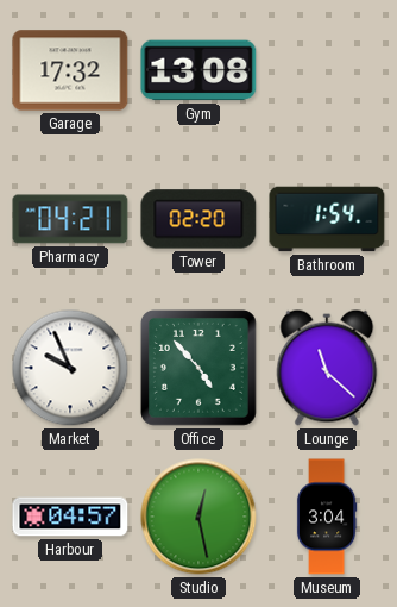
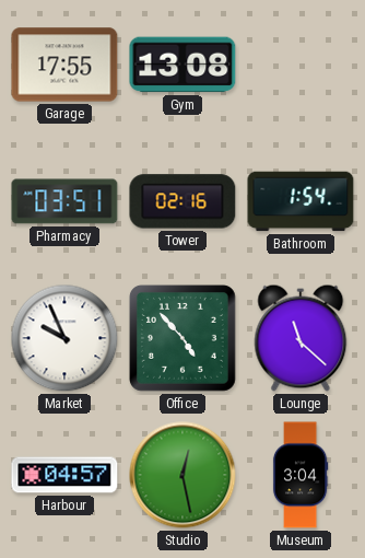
Garage: 17:32 -> 17:55
Pharmacy: 04:21 -> 03:51
Tower: 02:20 -> 02:16
